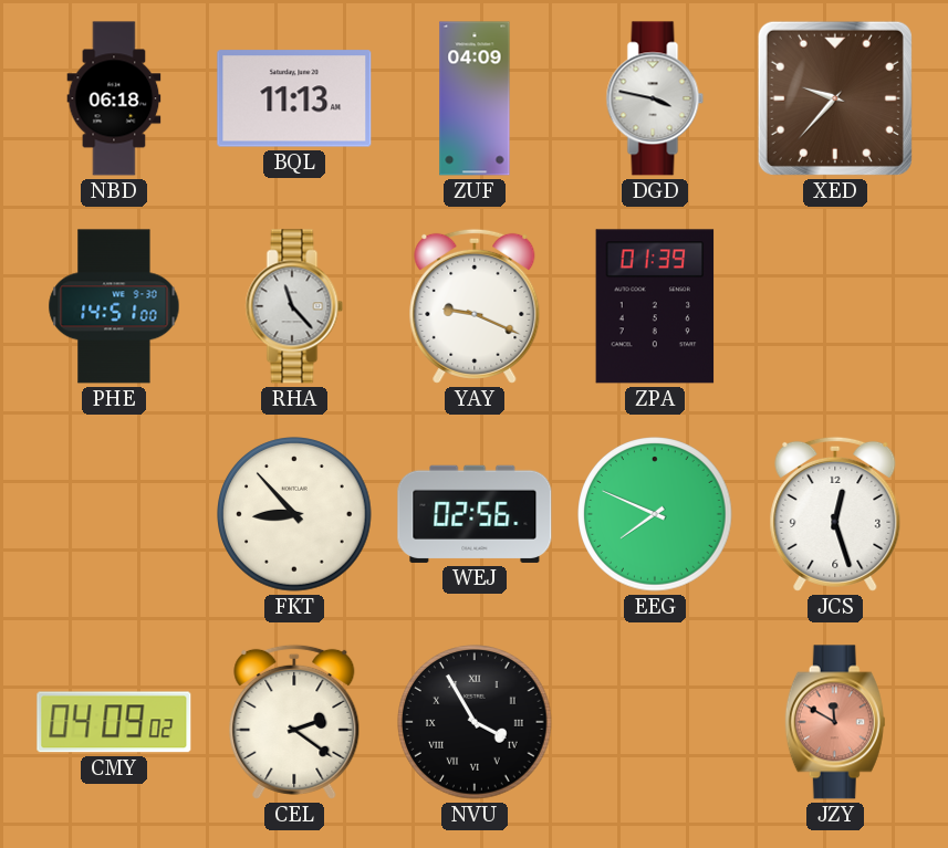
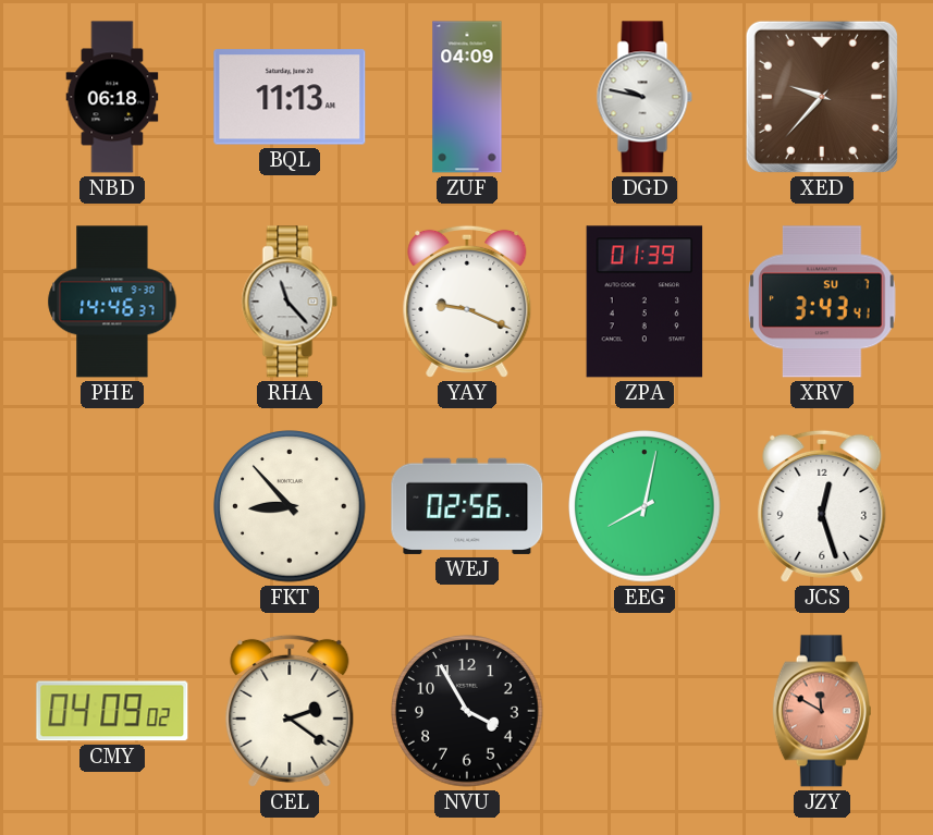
DGD: 3:47 -> 9:47
PHE: 14:51 -> 14:46
XRV: none -> 3:43
EEG: 7:49 -> 8:02
NVU numerals: Roman -> Arabic
